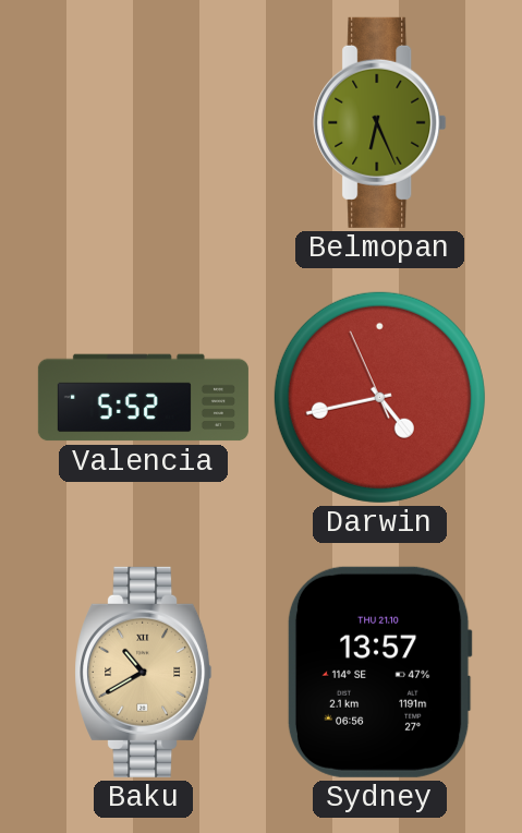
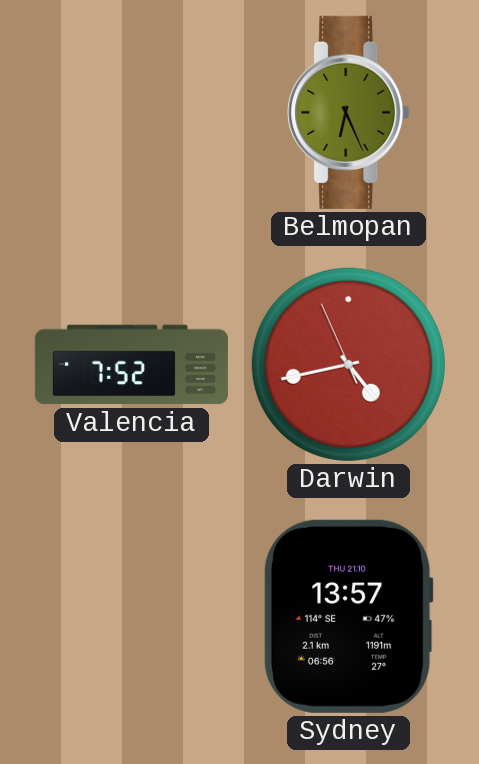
Valencia: 5:52 -> 7:52
Baku: 10:40 -> none
